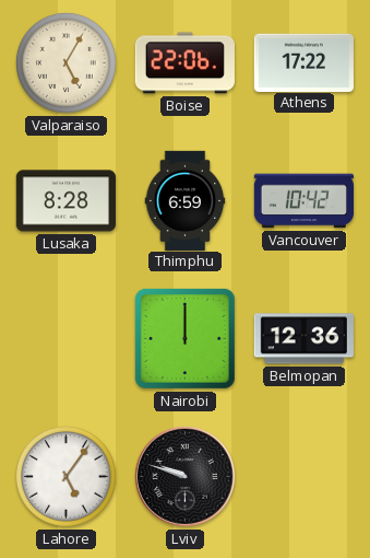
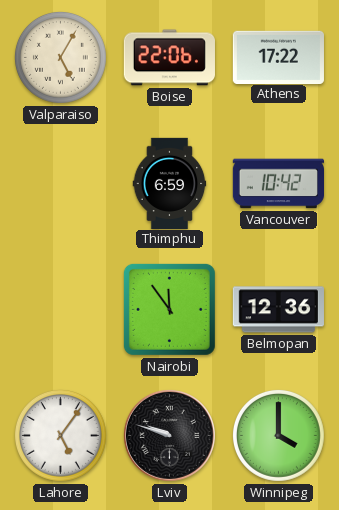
Lusaka: 8:28 -> none
Nairobi: 12:00 -> 11:54
Winnipeg: none -> 4:00
